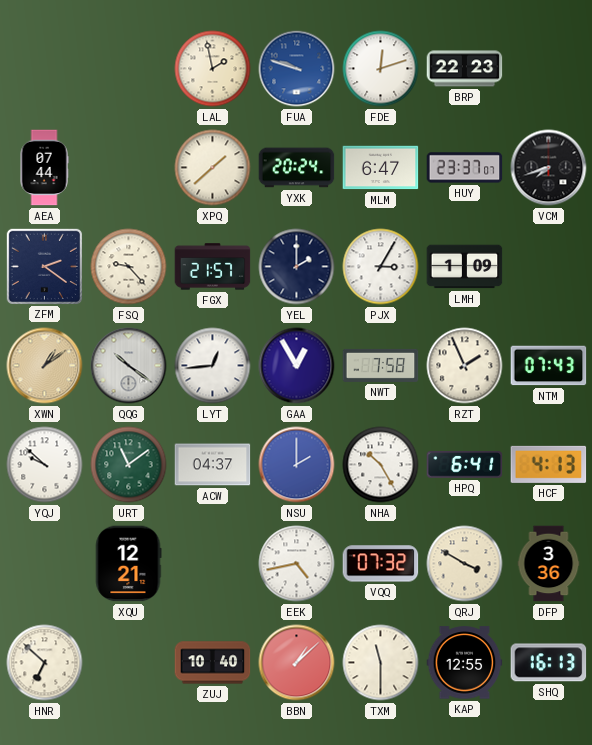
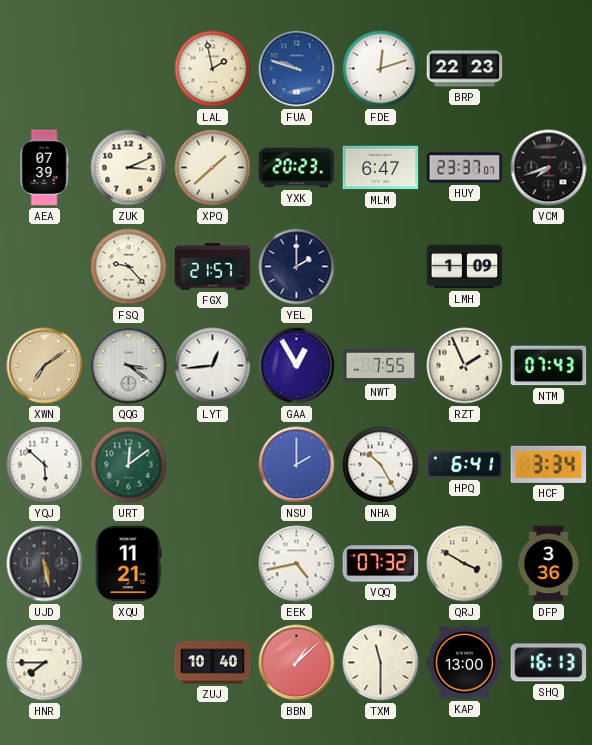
AEA: 07:44 -> 07:39
ZUK: none -> 3:11
YXK: 20:24 -> 20:23
ZFM: 2:21 -> none
PJX: 3:05 -> none
XWN: 1:09 -> 7:09
QQG: 10:21 -> 3:21
NWT: 7:58 -> 7:55
YQJ: 9:52 -> 5:52
URT: 11:09 -> 12:09
ACW: 04:37 -> none
HCF: 4:13 -> 3:34
UJD: none -> 5:28
XQU: 12:21 -> 11:21
HNR: 6:52 -> 7:45
KAP: 12:55 -> 13:00
